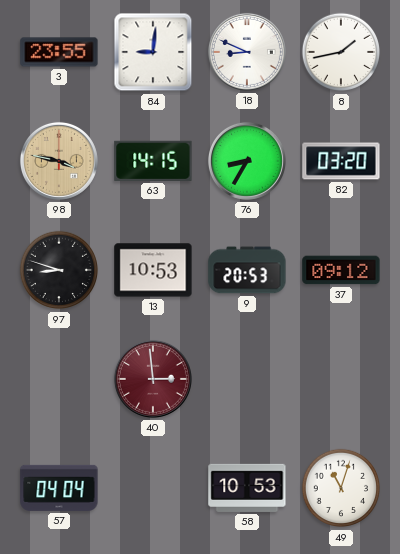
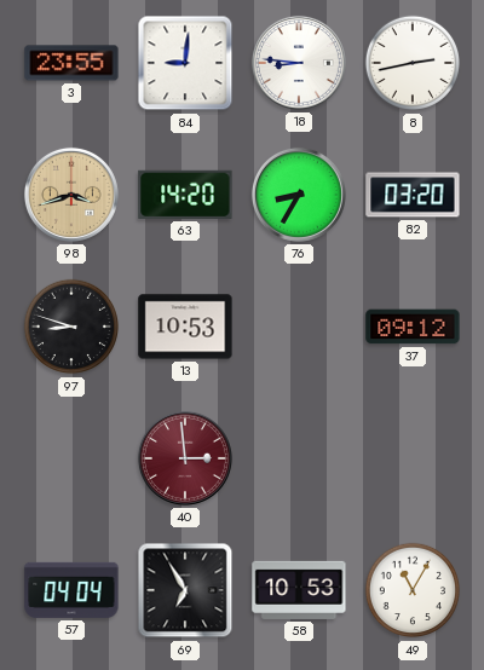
18: 8:49 -> 8:46
8: 1:43 -> 2:43
98: 3:47 -> 3:42
63: 14:15 -> 14:20
9: 20:53 -> none
69: none -> 6:55
49: 11:03 -> 11:05
